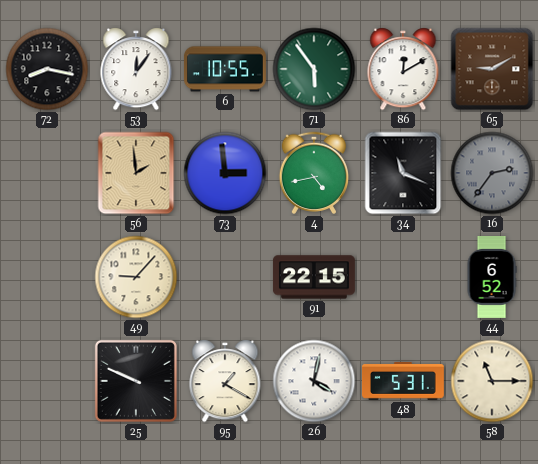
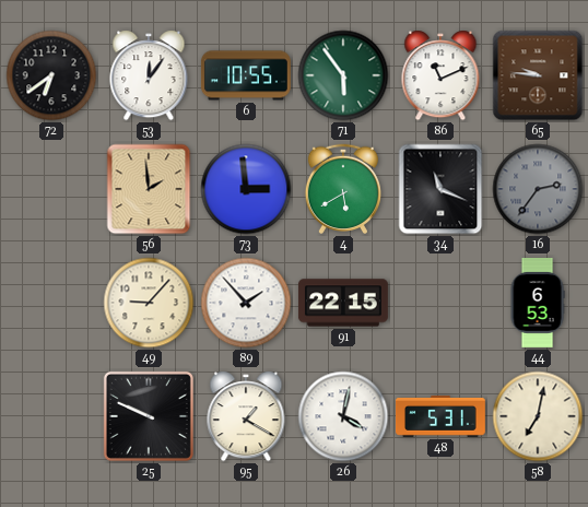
72: 8:17 -> 6:39
86: 12:10 -> 11:11
65: 9:10 -> 9:46
4: 4:43 -> 5:40
89: none -> 1:53
44: 6:52 -> 6:53
58: 11:15 -> 7:02
